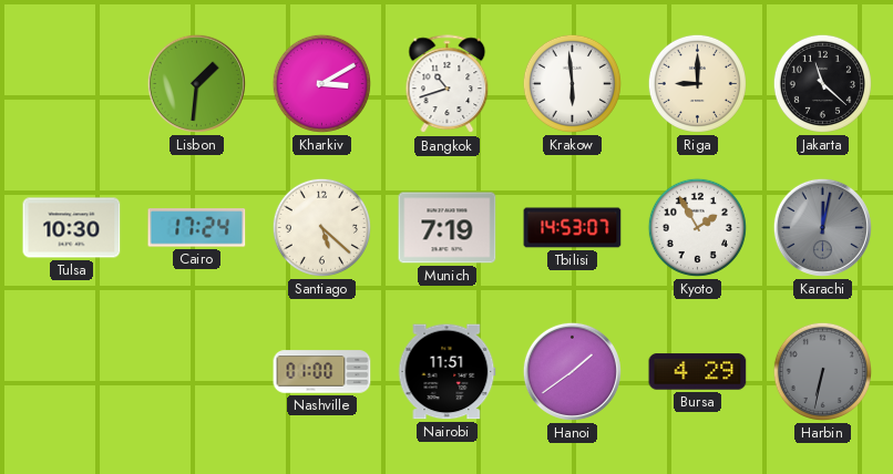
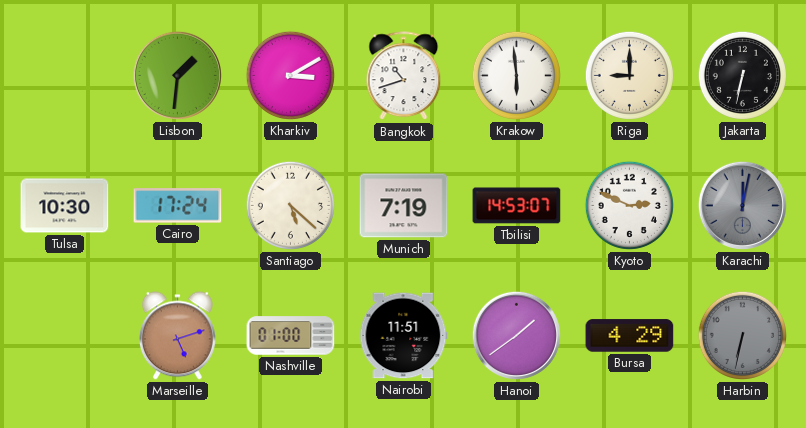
Jakarta: 11:22 -> 6:32
Kyoto: 1:55 -> 2:49
Marseille: none -> 5:12
